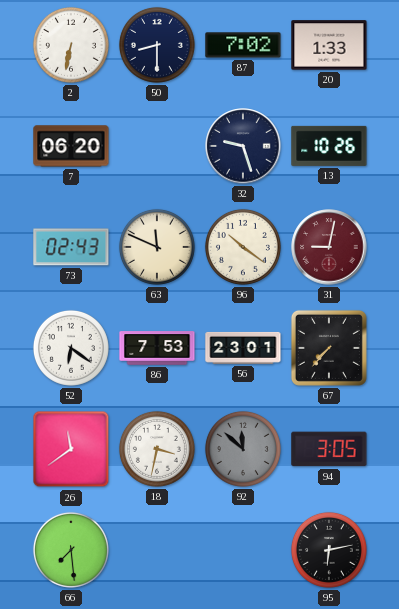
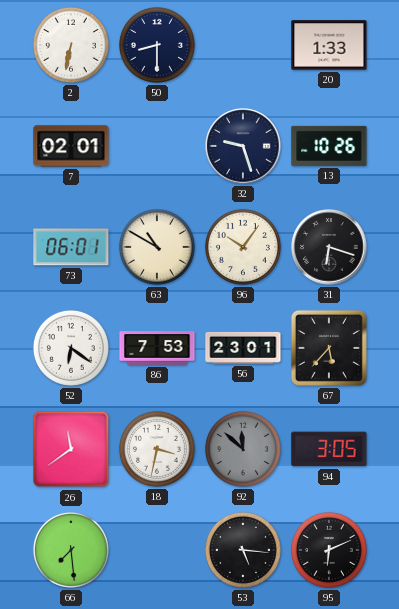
87: 7:02 -> none
7: 06:20 -> 02:01
73: 02:43 -> 06:01
63: 11:49 -> 10:50
96: 10:21 -> 10:06
31: 9:02 -> 6:18
31 dial: burgundy -> black
67: 7:37 -> 5:37
53: none -> 5:16
95: 6:13 -> 6:11
